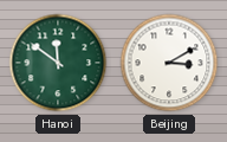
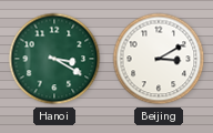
Hanoi: 11:51 -> 3:20
